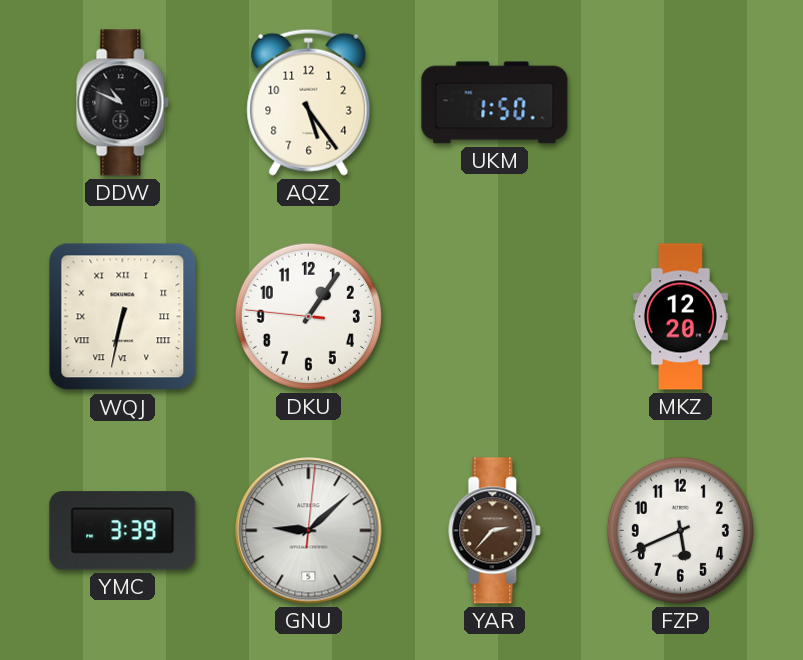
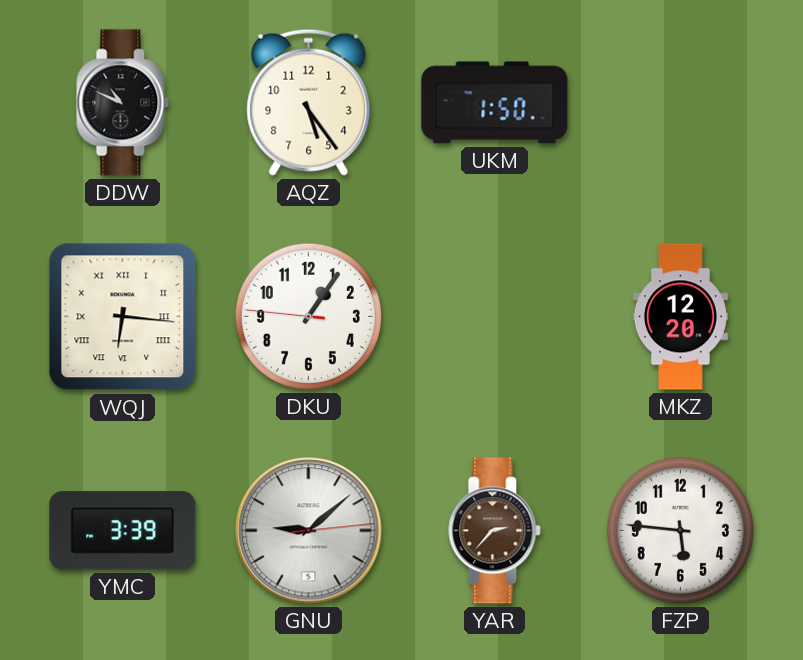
WQJ: 6:32 -> 6:16
GNU: 9:08:01 -> 9:08:14
FZP: 5:41 -> 5:46
